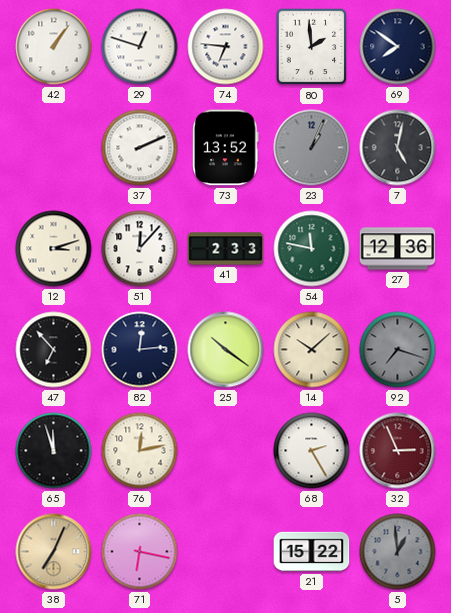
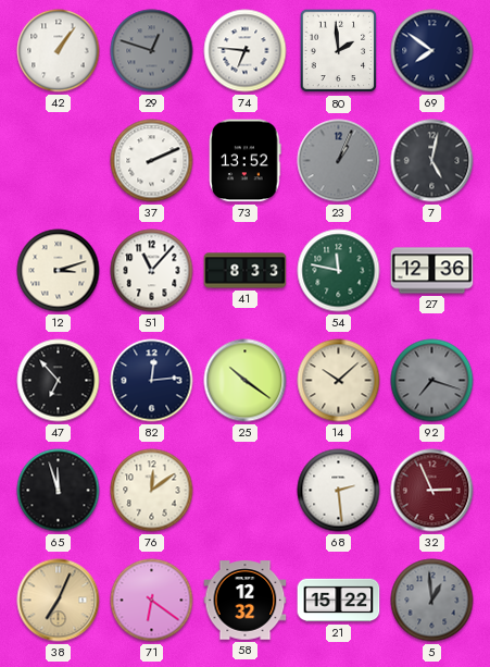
29 dial: white -> grey
51: 12:07 -> 11:07
41: 2:33 -> 8:33
76: 12:13 -> 12:09
68: 2:25 -> 2:29
71: 6:17 -> 6:21
58: none -> 12:32
